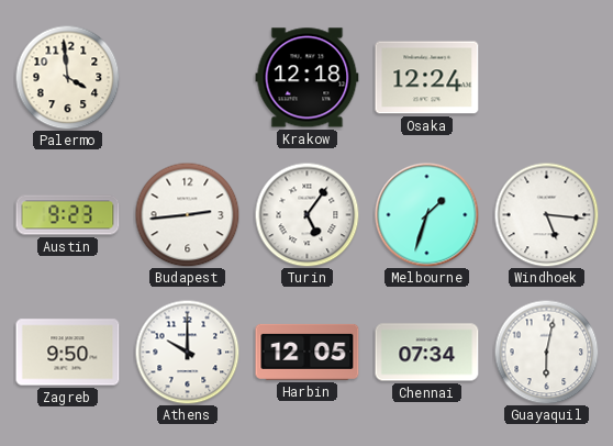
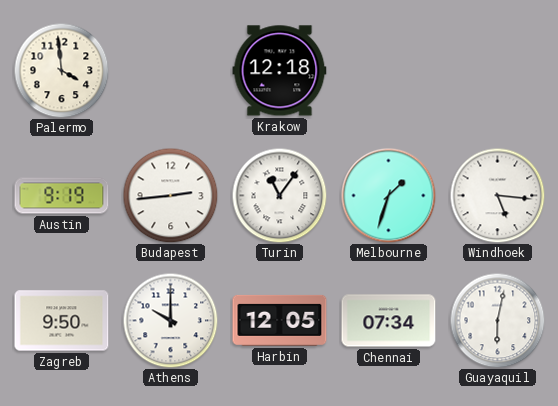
Osaka: 12:24 -> none
Austin: 9:23 -> 9:19
Turin: 5:06 -> 11:06
